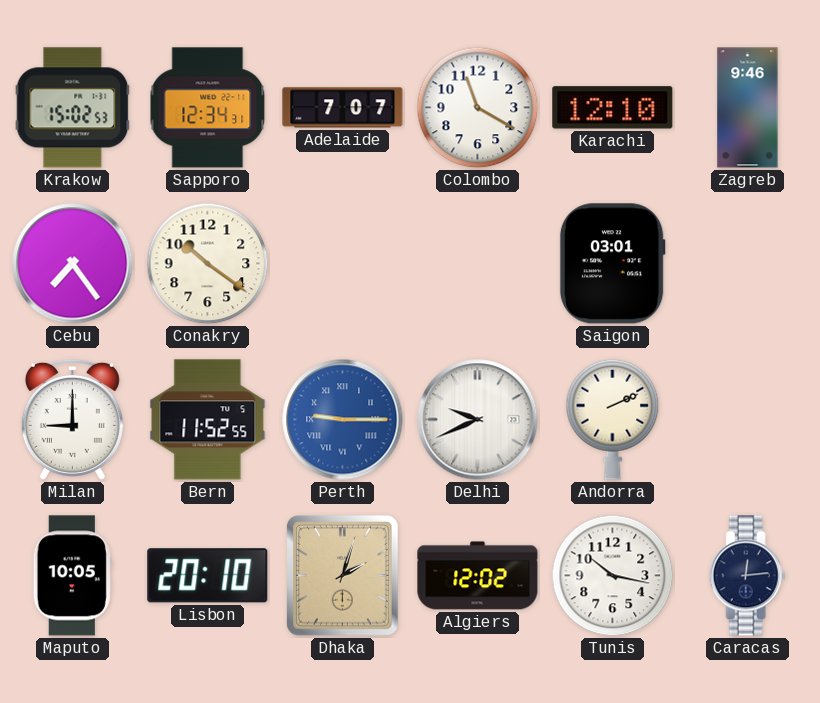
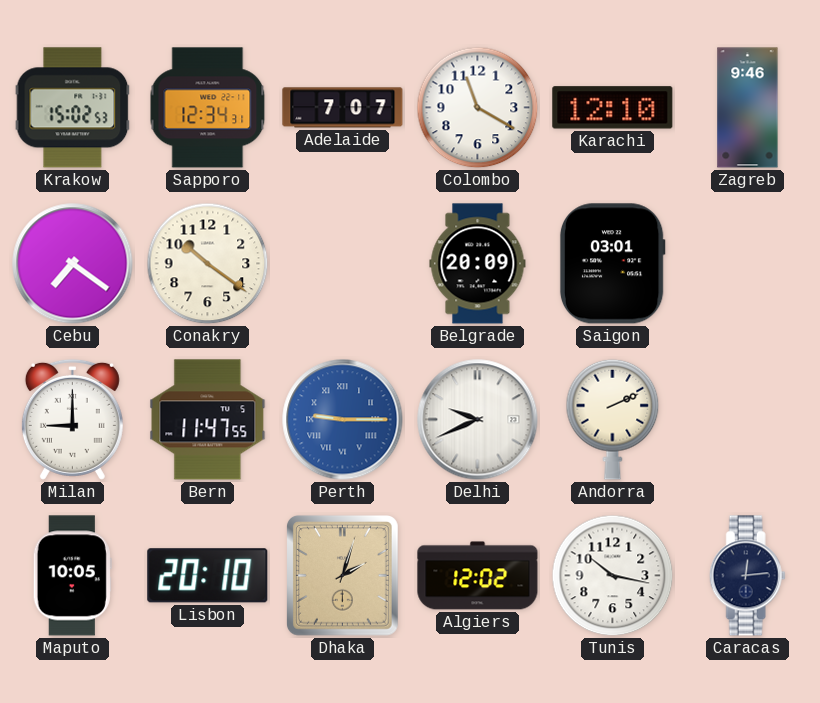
Cebu: 7:24 -> 7:21
Belgrade: none -> 20:09
Bern: 11:52 -> 11:47
